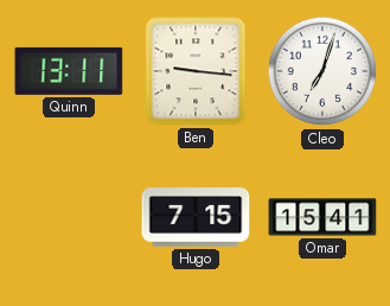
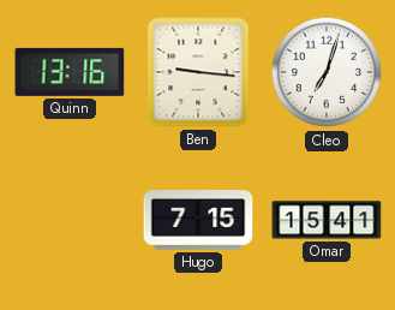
Quinn: 13:11 -> 13:16
